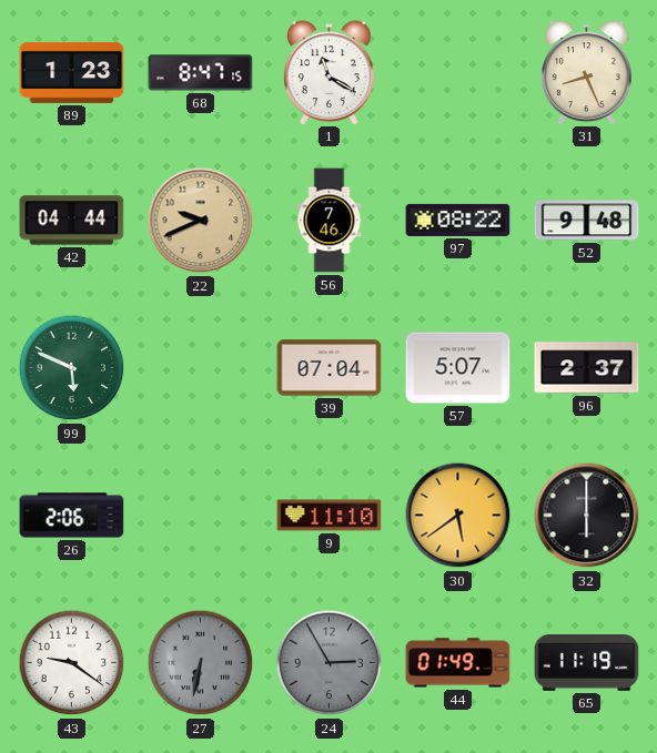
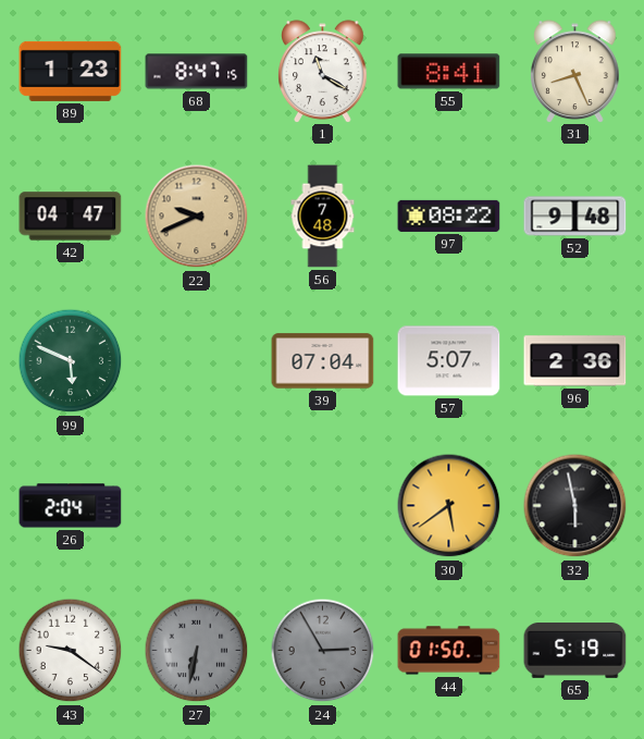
55: none -> 8:41
42: 04:44 -> 04:47
56: 7:46 -> 7:48
96: 2:37 -> 2:36
26: 2:06 -> 2:04
9: 11:10 -> none
32: 6:00 -> 5:58
44: 01:49 -> 01:50
65: 11:19 -> 5:19
